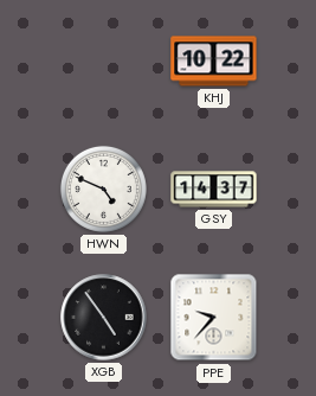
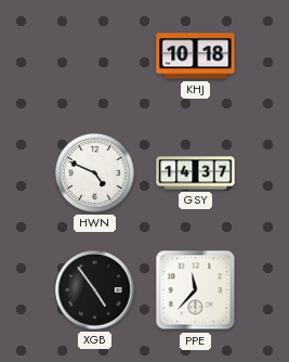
KHJ: 10:22 -> 10:18
PPE: 9:37 -> 11:37
